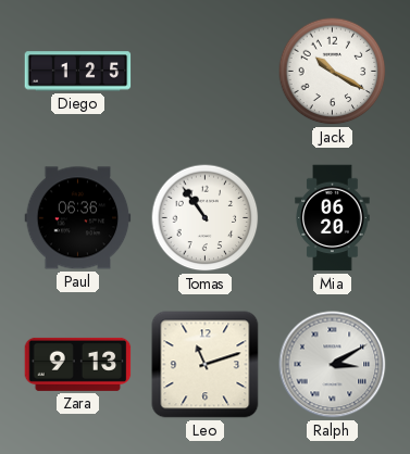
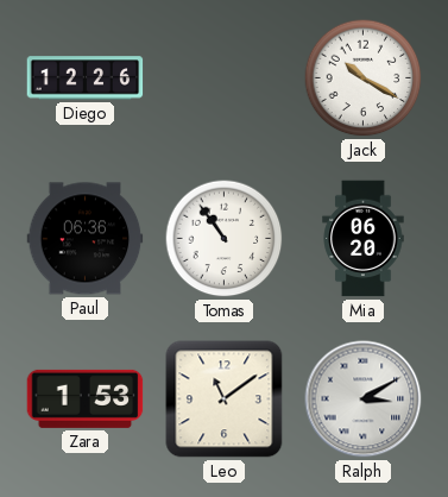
Diego: 1:25 -> 12:26
Zara: 9:13 -> 1:53
Leo: 11:12 -> 11:09
